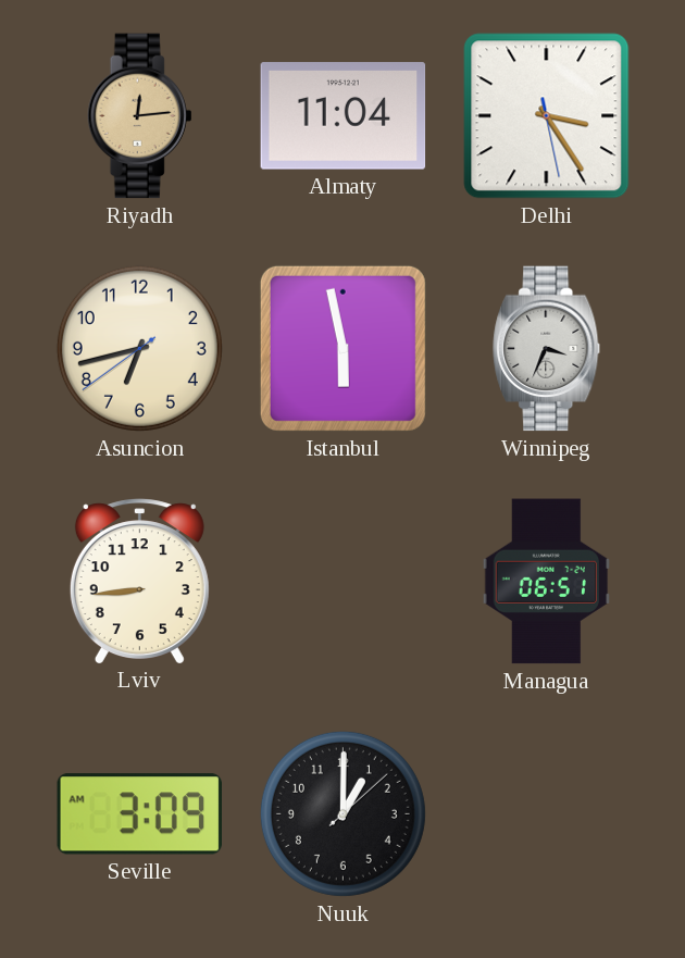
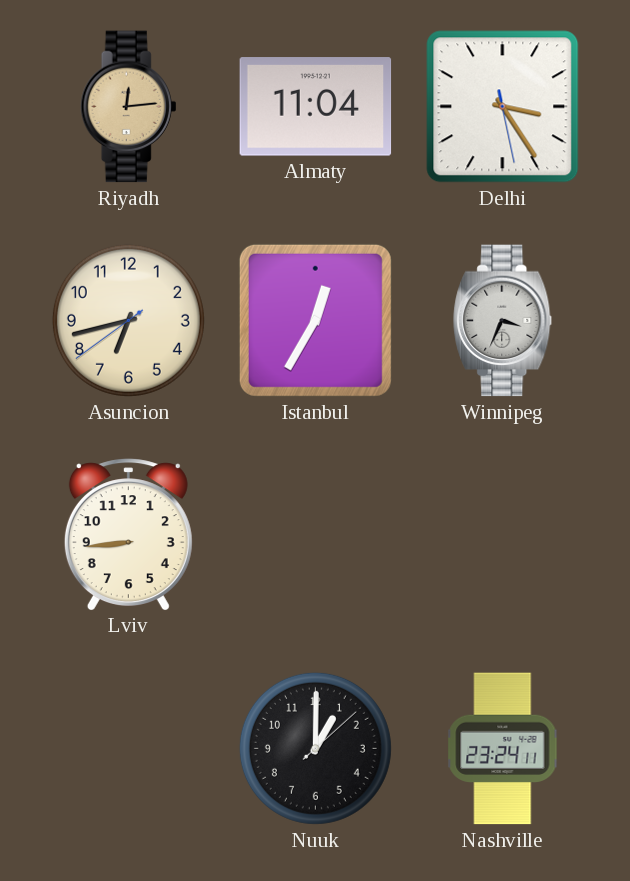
Istanbul: 5:58 -> 12:35
Managua: 06:51 -> none
Seville: 3:09 -> none
Nashville: none -> 23:24
